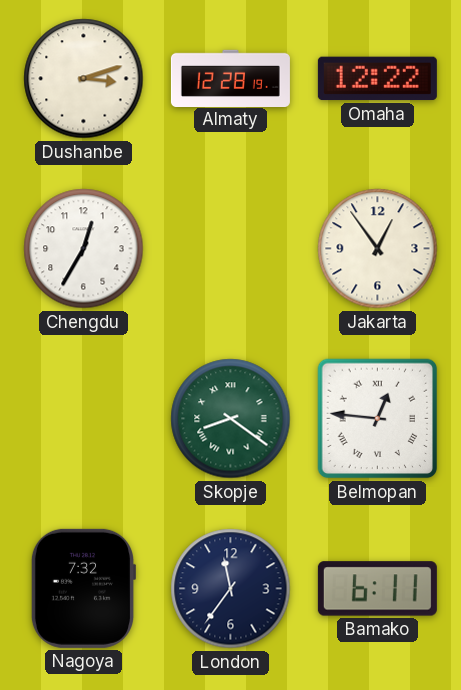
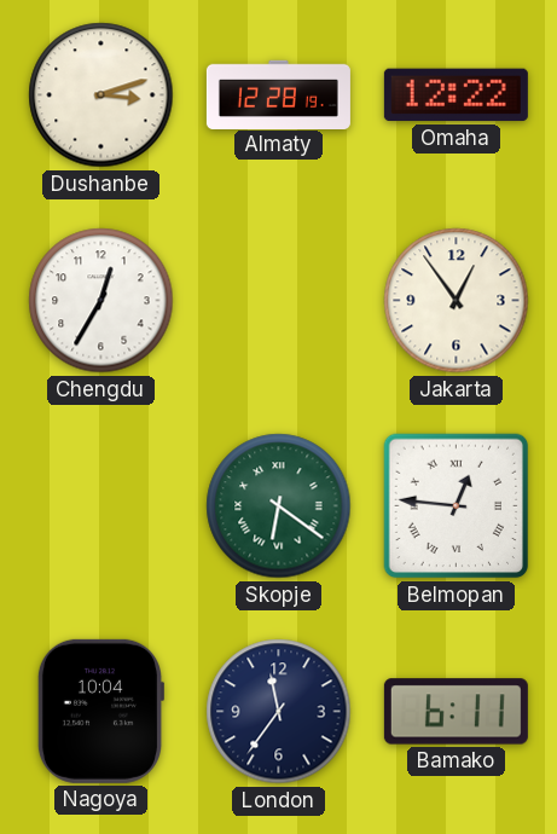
Skopje: 8:21 -> 6:21
Nagoya: 7:32 -> 10:04
